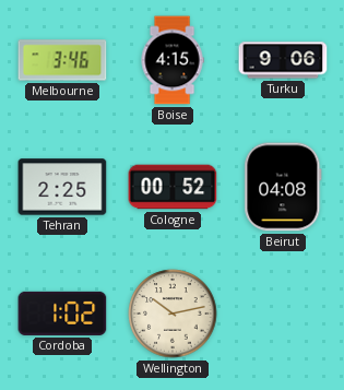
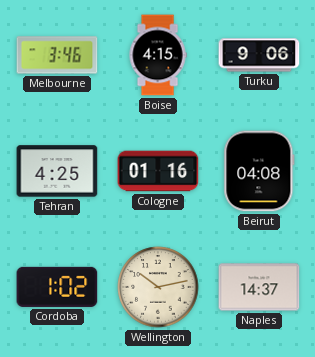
Tehran: 2:25 -> 4:25
Cologne: 00:52 -> 01:16
Naples: none -> 14:37
